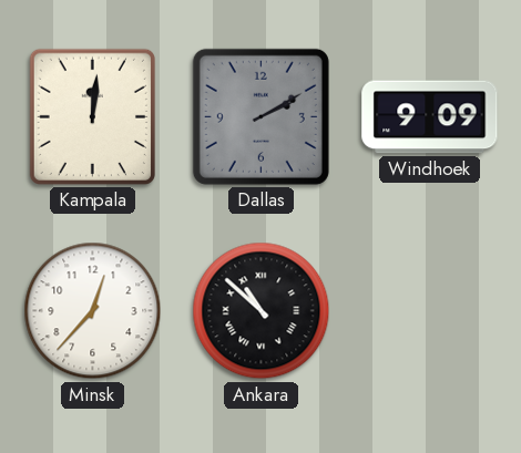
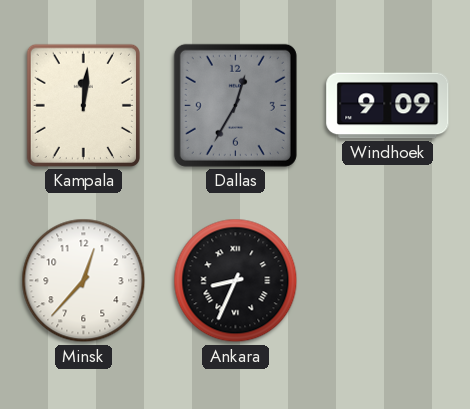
Dallas: 2:10 -> 12:35
Ankara: 10:52 -> 8:34
